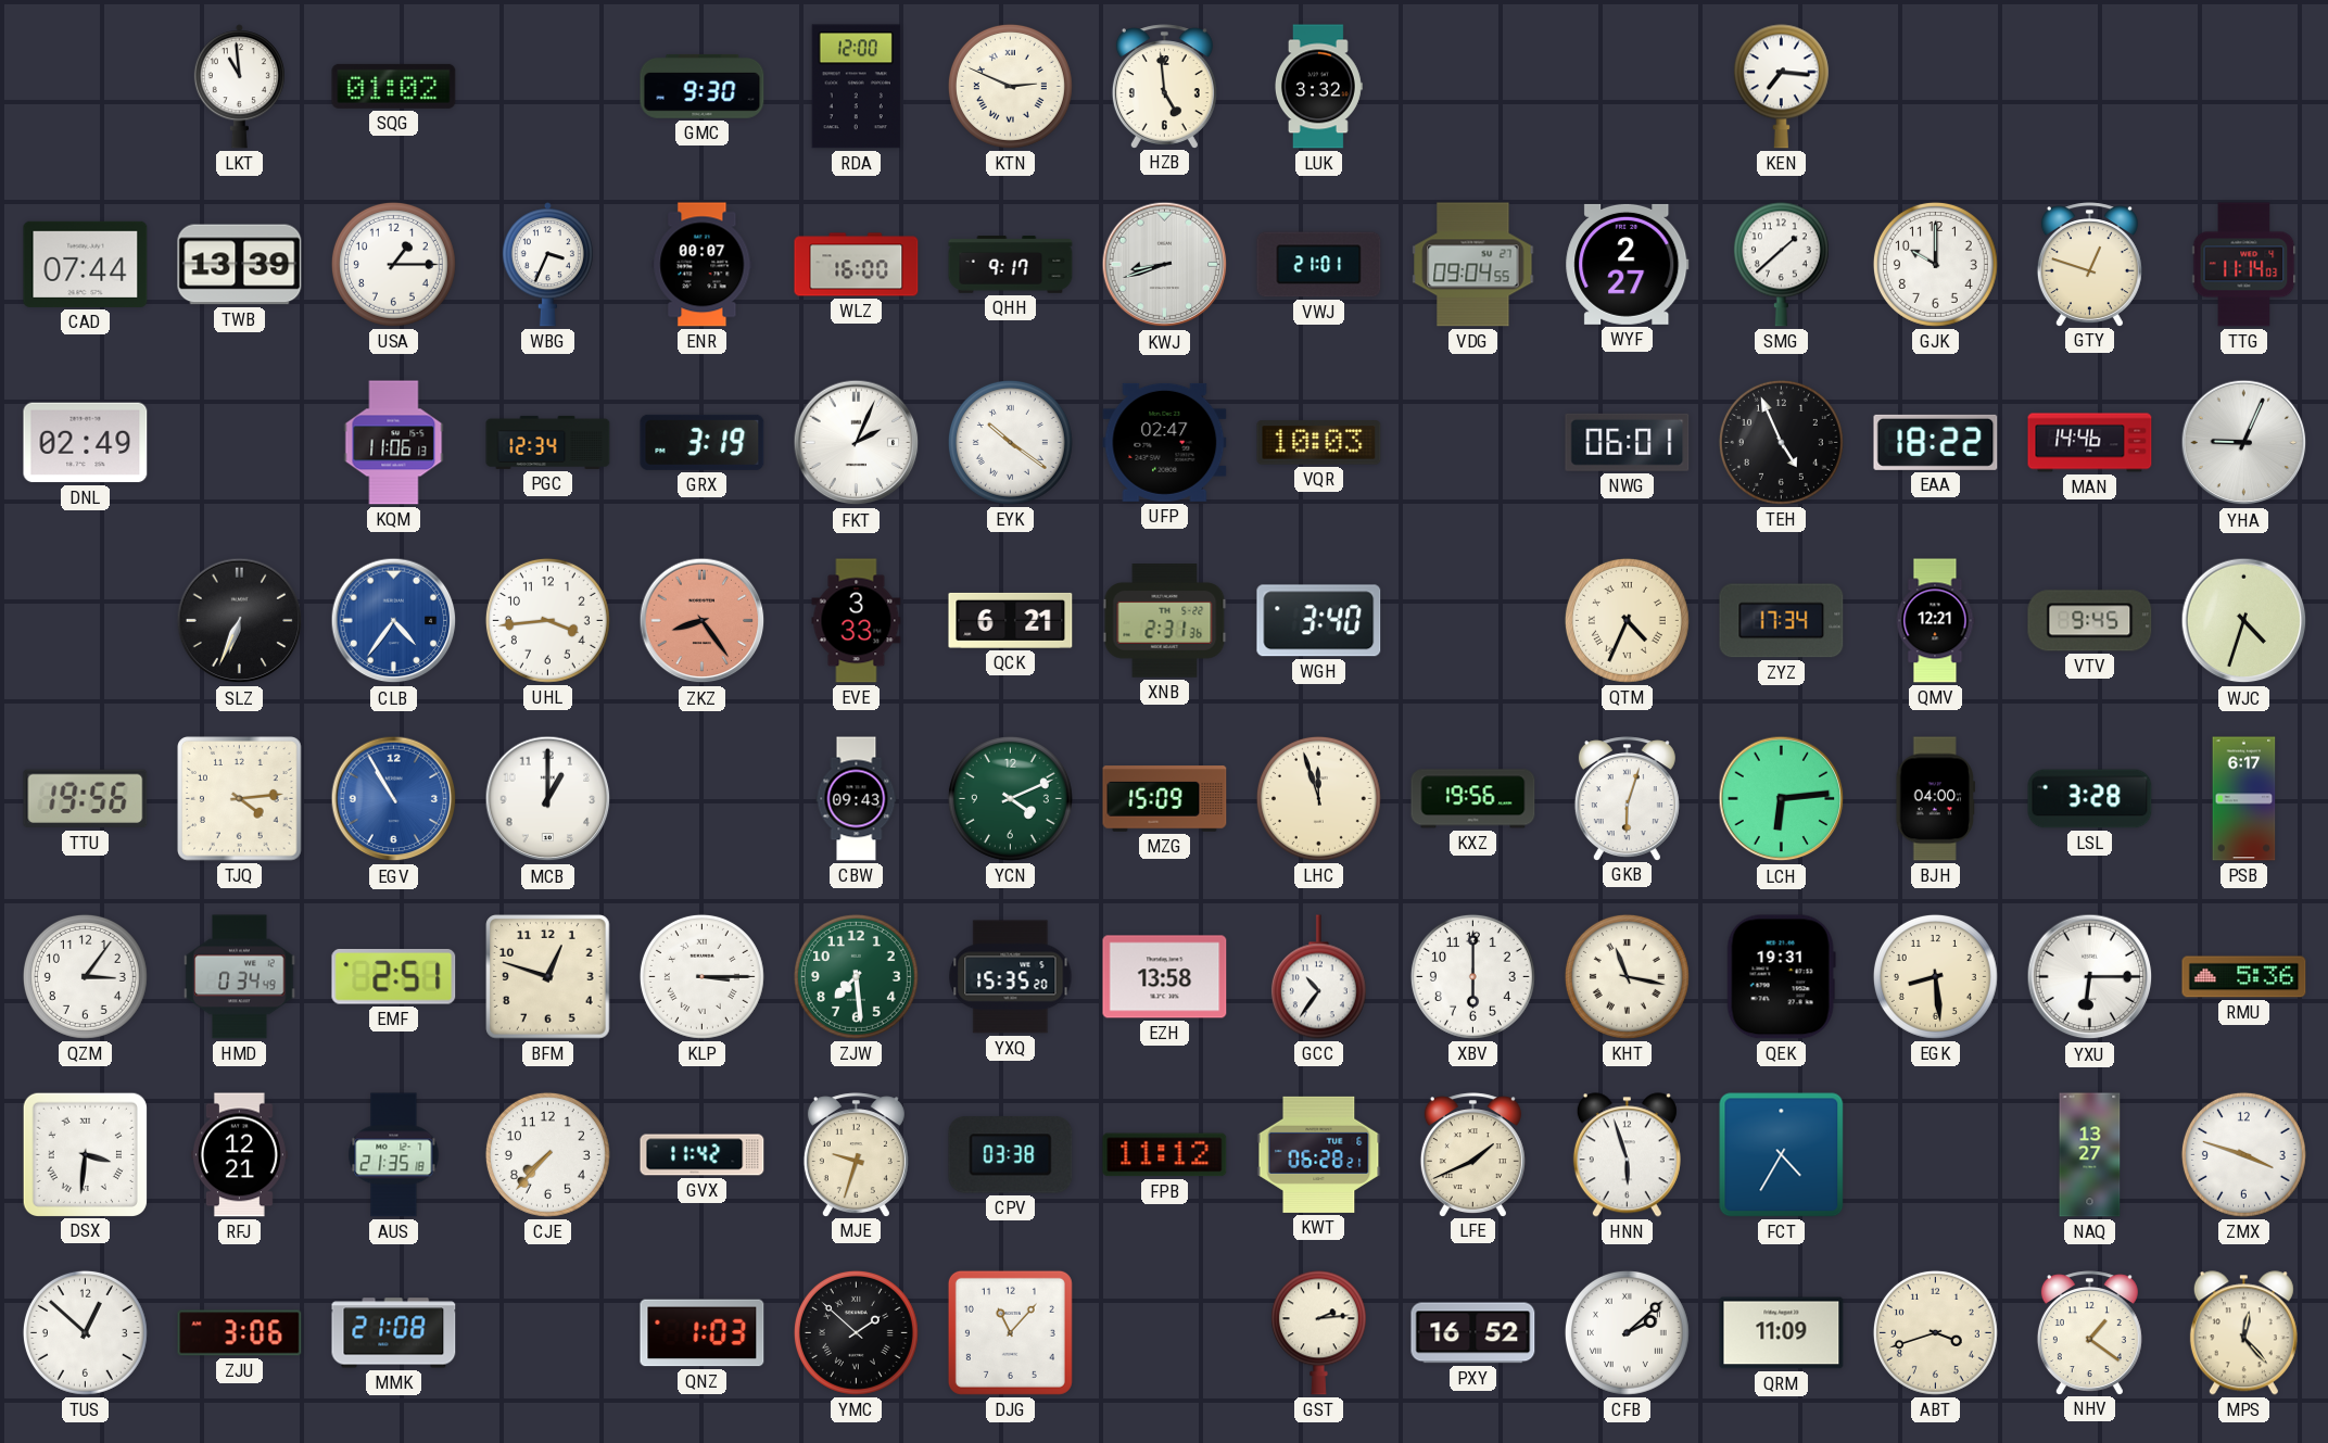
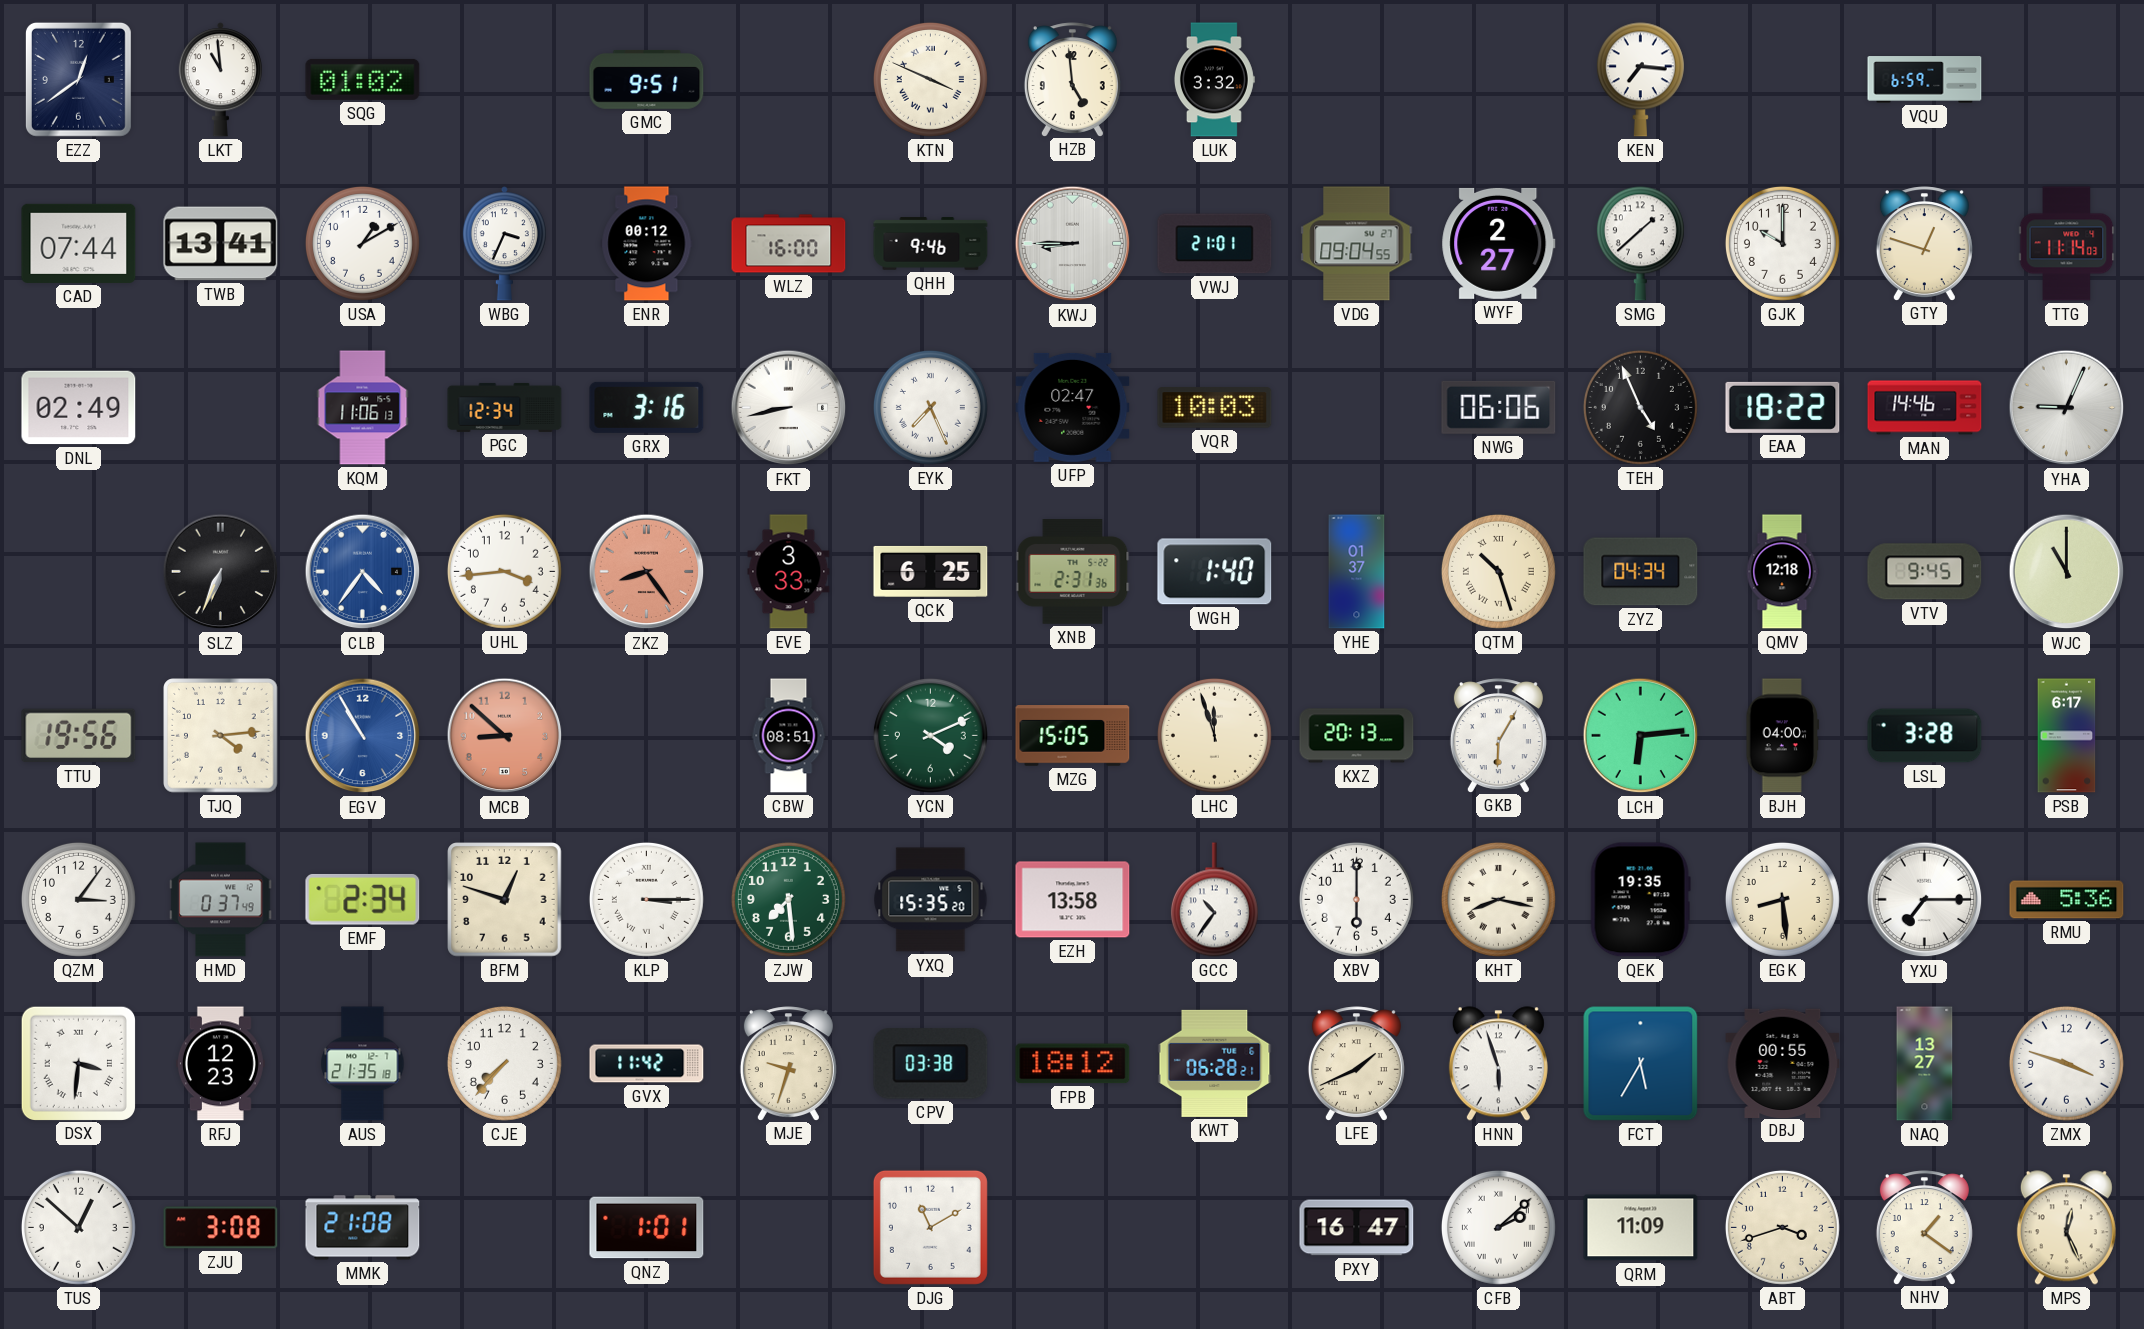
EZZ: none -> 12:39
GMC: 9:30 -> 9:51
RDA: 12:00 -> none
KTN: 2:49 -> 3:49
VQU: none -> 6:59
TWB: 13:39 -> 13:41
USA: 1:15 -> 1:10
ENR: 00:07 -> 00:12
QHH: 9:17 -> 9:46
KWJ: 8:42 -> 8:45
GRX: 3:19 -> 3:16
FKT: 2:04 -> 8:43
EYK: 10:21 -> 7:26
NWG: 06:01 -> 06:06
QCK: 6:21 -> 6:25
WGH: 3:40 -> 1:40
YHE: none -> 01:37
QTM: 4:34 -> 10:27
ZYZ: 17:34 -> 04:34
QMV: 12:21 -> 12:18
WJC: 4:33 -> 11:00
MCB: 1:00 -> 8:52
MCB dial: white -> salmon
CBW: 09:43 -> 08:51
MZG: 15:09 -> 15:05
KXZ: 19:56 -> 20:13
GKB: 6:03 -> 6:05
HMD: 0:34 -> 0:37
EMF: 2:51 -> 2:34
KHT: 11:17 -> 8:17
QEK: 19:31 -> 19:35
YXU: 6:15 -> 7:15
RFJ: 12:21 -> 12:23
FPB: 11:12 -> 18:12
FCT: 4:35 -> 5:35
DBJ: none -> 00:55
ZJU: 3:06 -> 3:08
QNZ: 1:03 -> 1:01
YMC: 1:52 -> none
DJG: 11:07 -> 11:10
GST: 2:14 -> none
PXY: 16:52 -> 16:47
MPS: 12:23 -> 12:26
